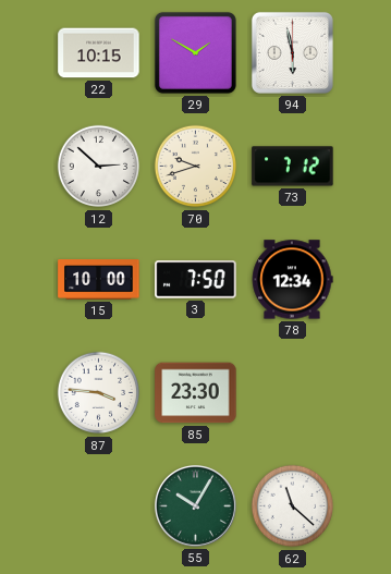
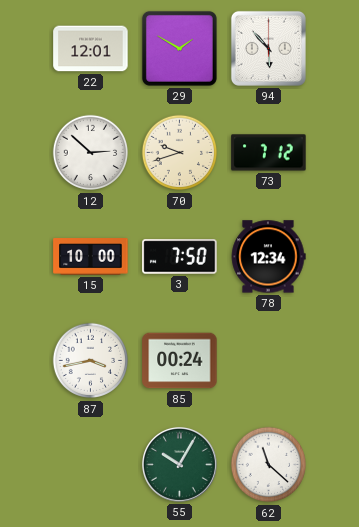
22: 10:15 -> 12:01
94: 5:58 -> 5:53
87: 3:46 -> 3:43
85: 23:30 -> 00:24
